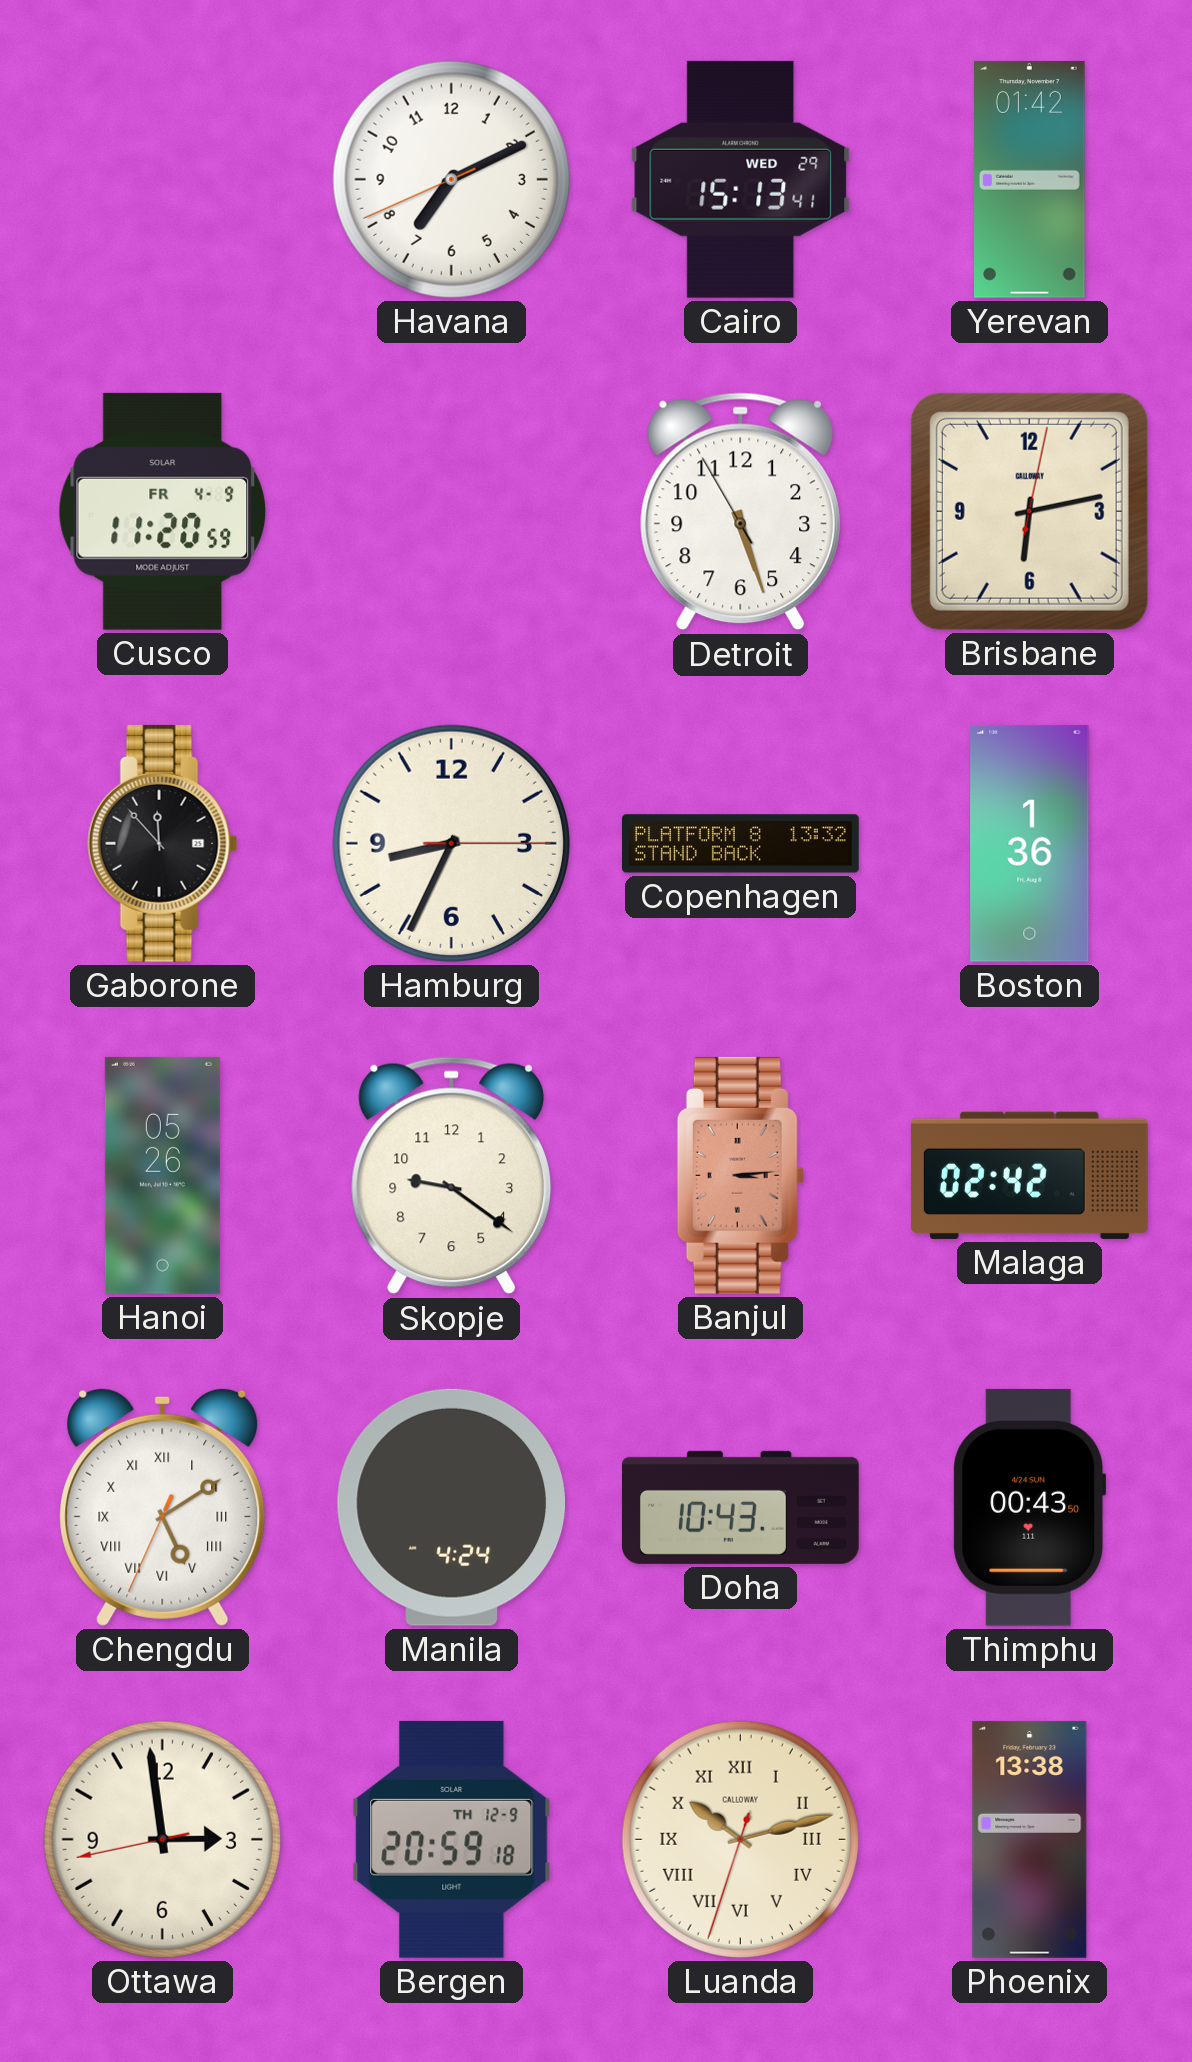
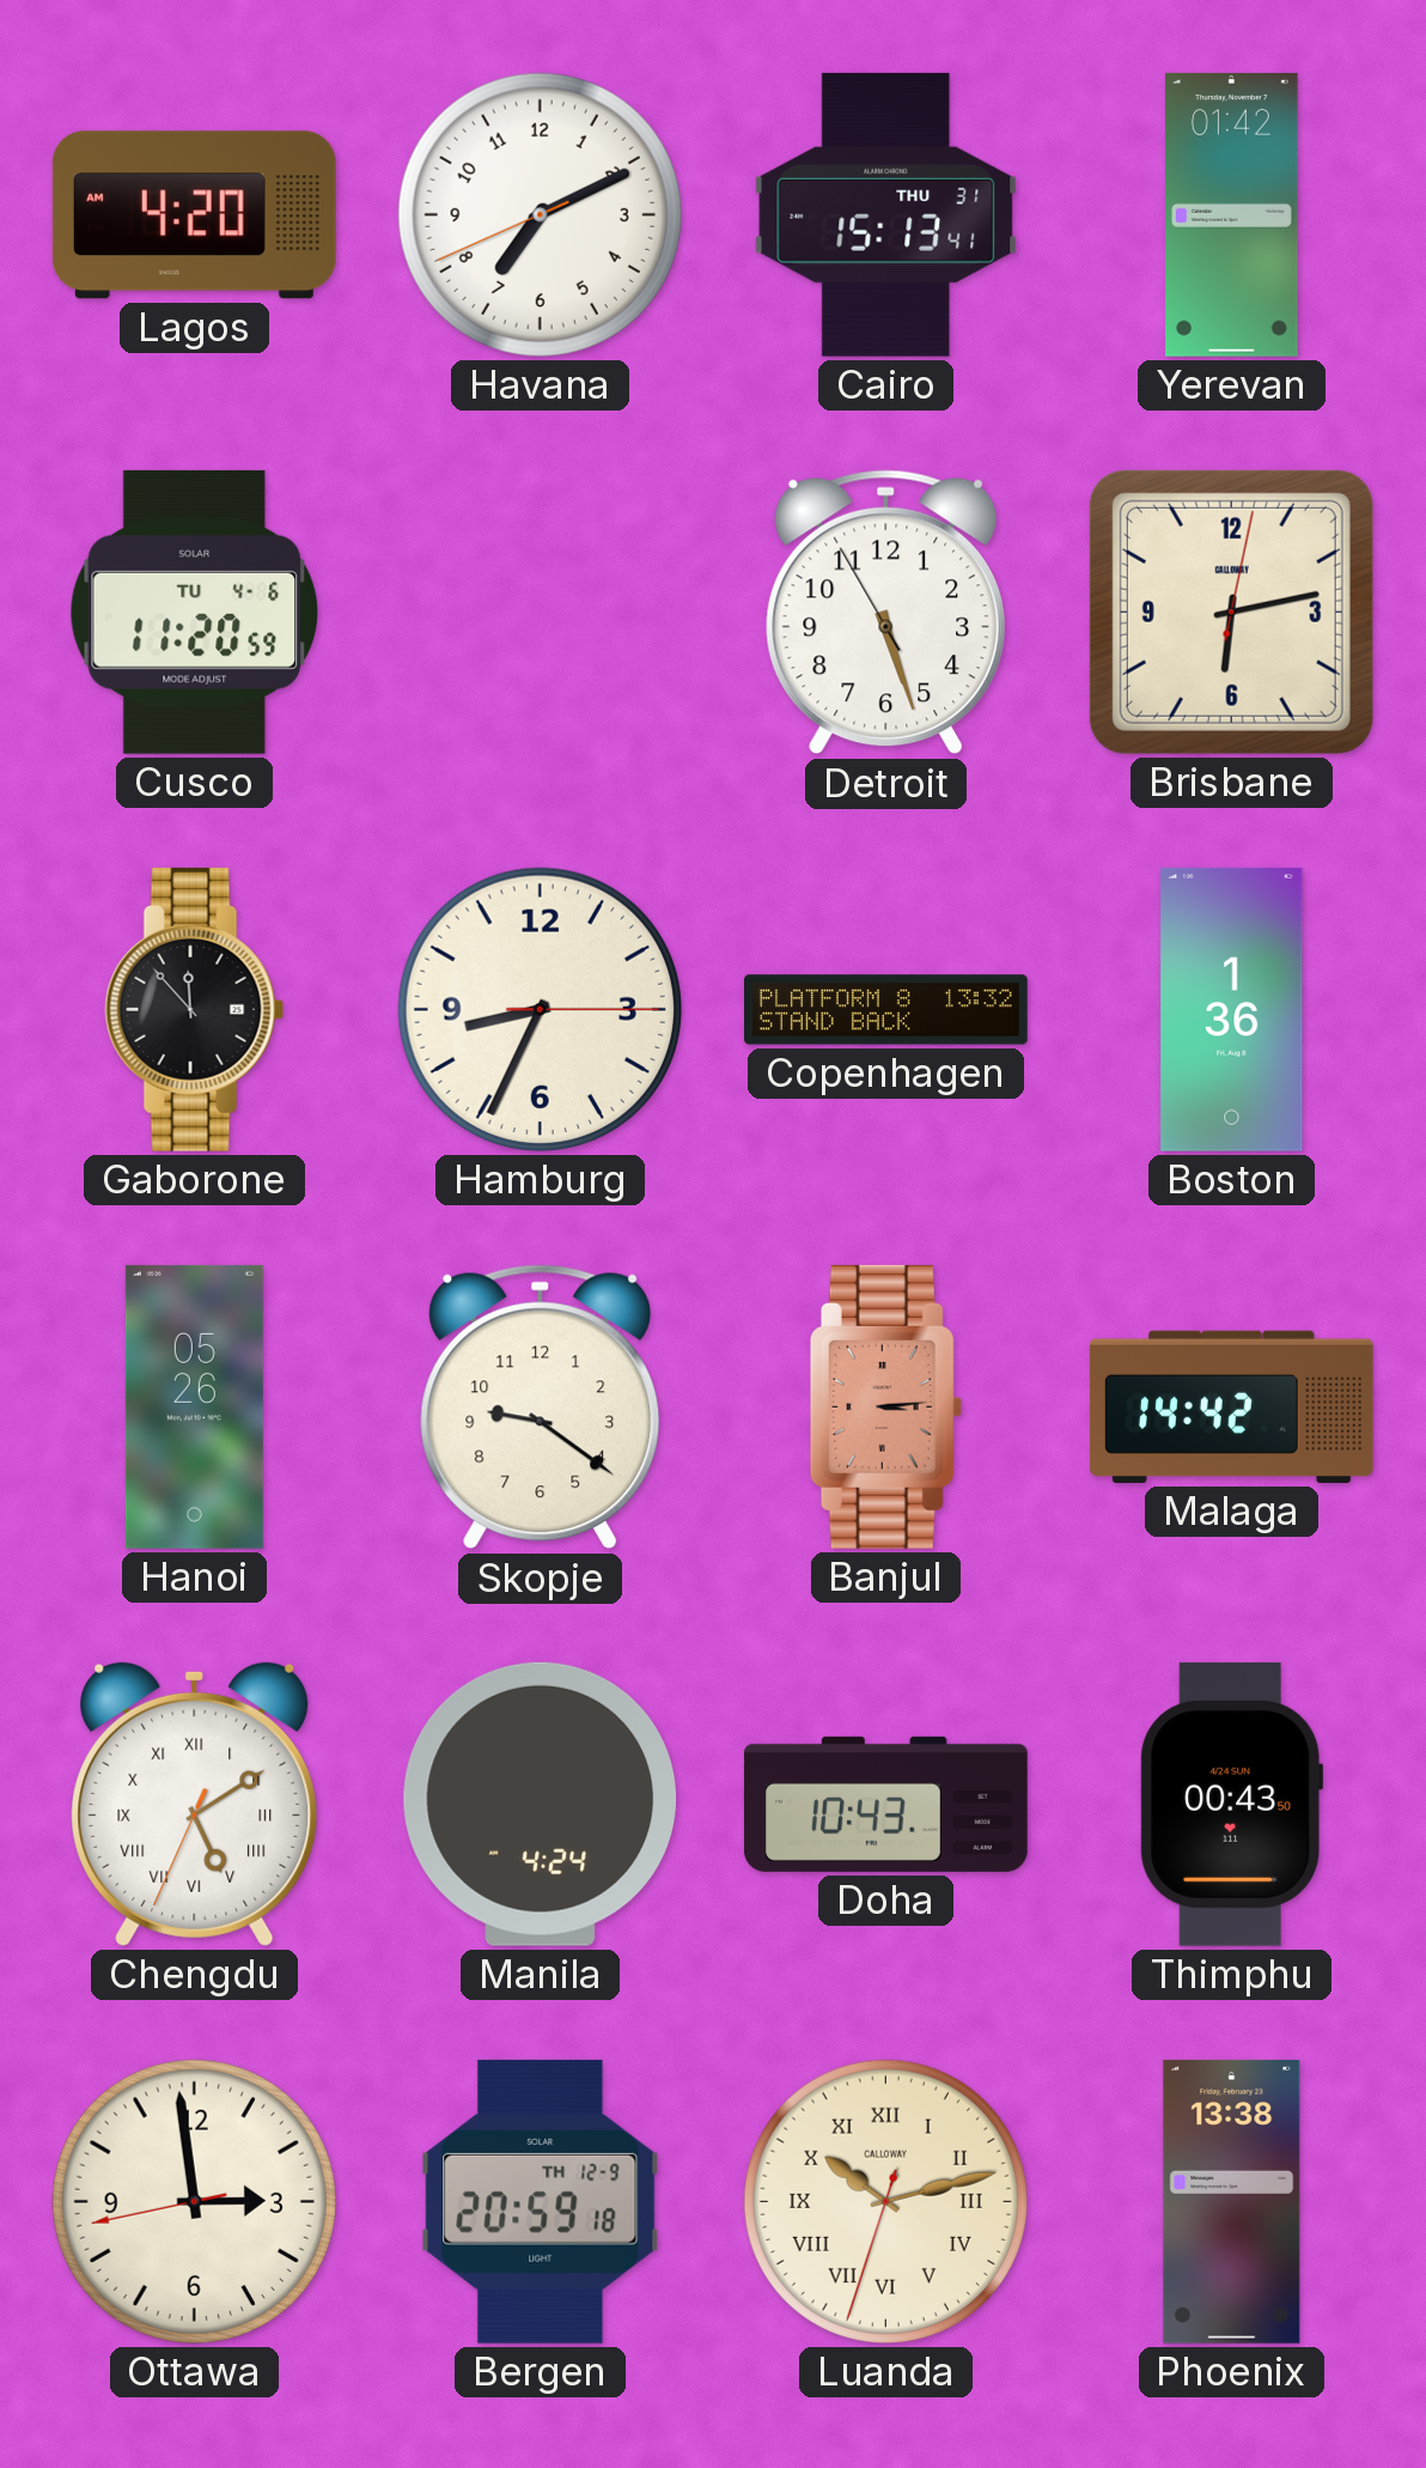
Lagos: none -> 4:20
Cairo date: WED 29 -> THU 31
Cusco date: FR 4-9 -> TU 4-6
Malaga: 02:42 -> 14:42
